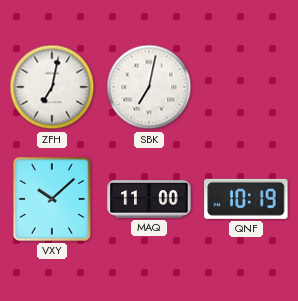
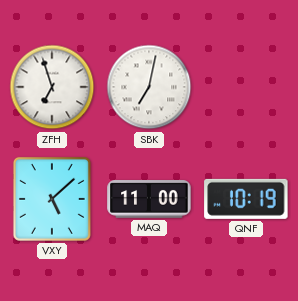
ZFH: 7:02 -> 6:57
VXY: 10:08 -> 5:08
